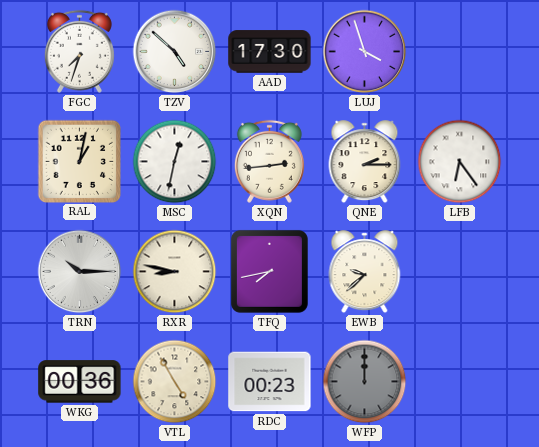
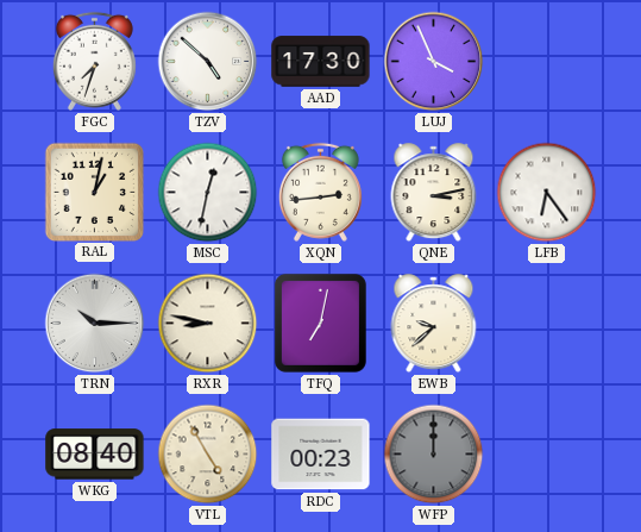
LUJ: 3:57 -> 3:56
QNE: 2:15 -> 3:13
TFQ: 7:43 -> 7:02
WKG: 00:36 -> 08:40
